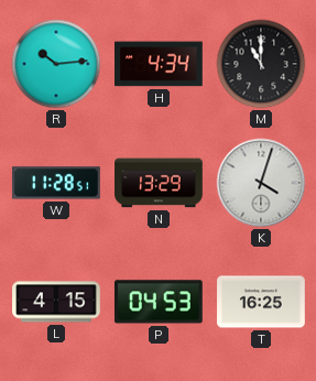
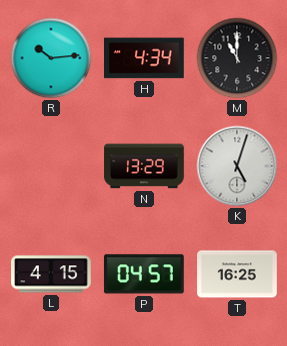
W: 11:28 -> none
K: 4:03 -> 5:03
P: 04:53 -> 04:57
